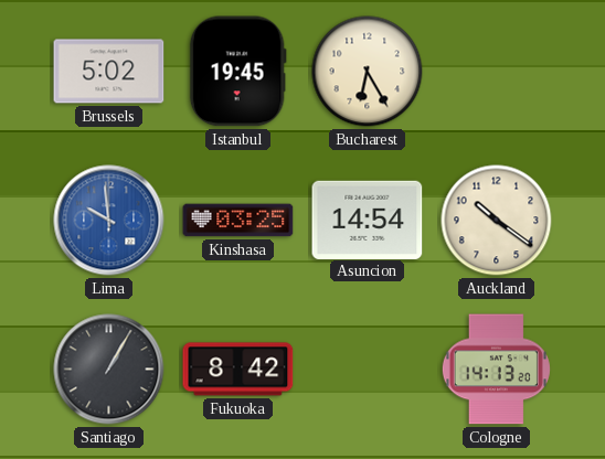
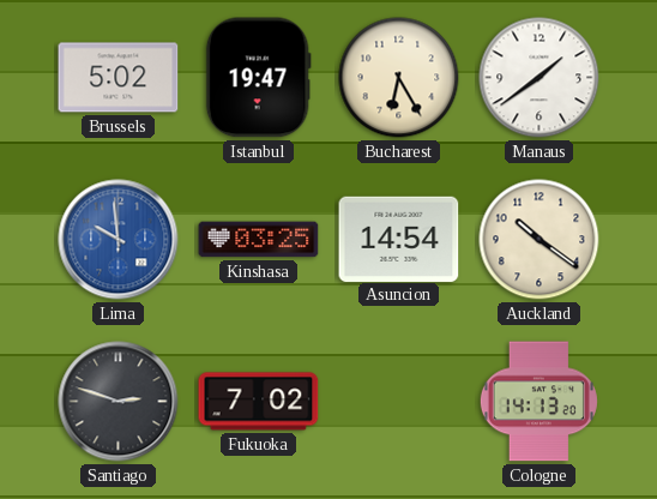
Istanbul: 19:45 -> 19:47
Manaus: none -> 1:39
Santiago: 1:05 -> 2:48
Fukuoka: 8:42 -> 7:02
